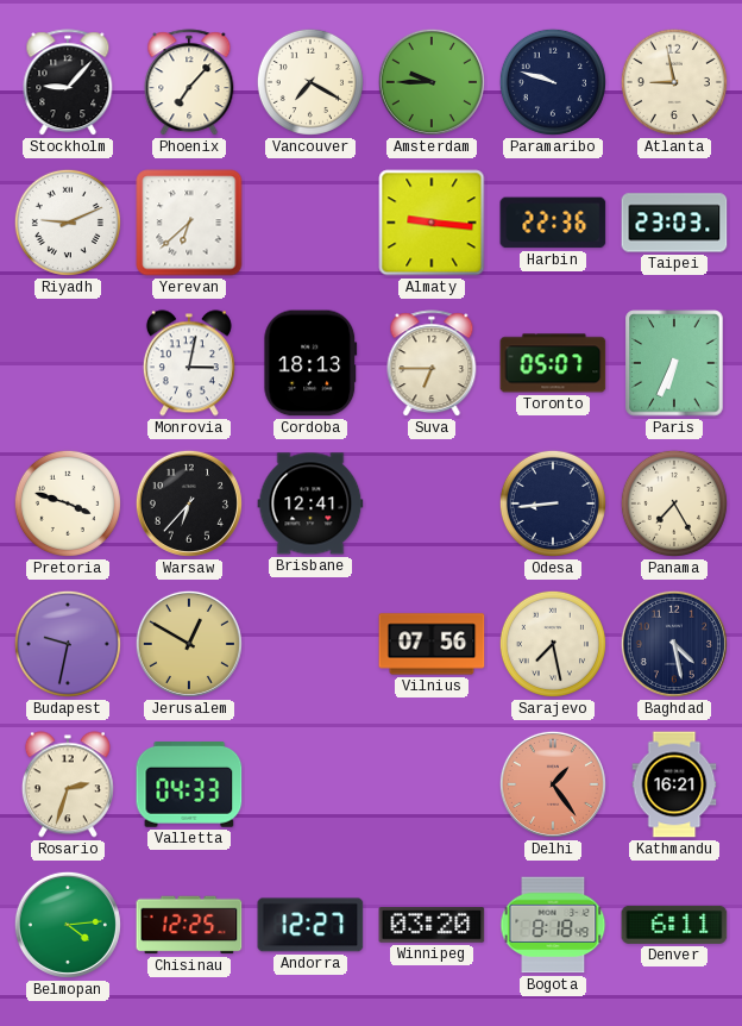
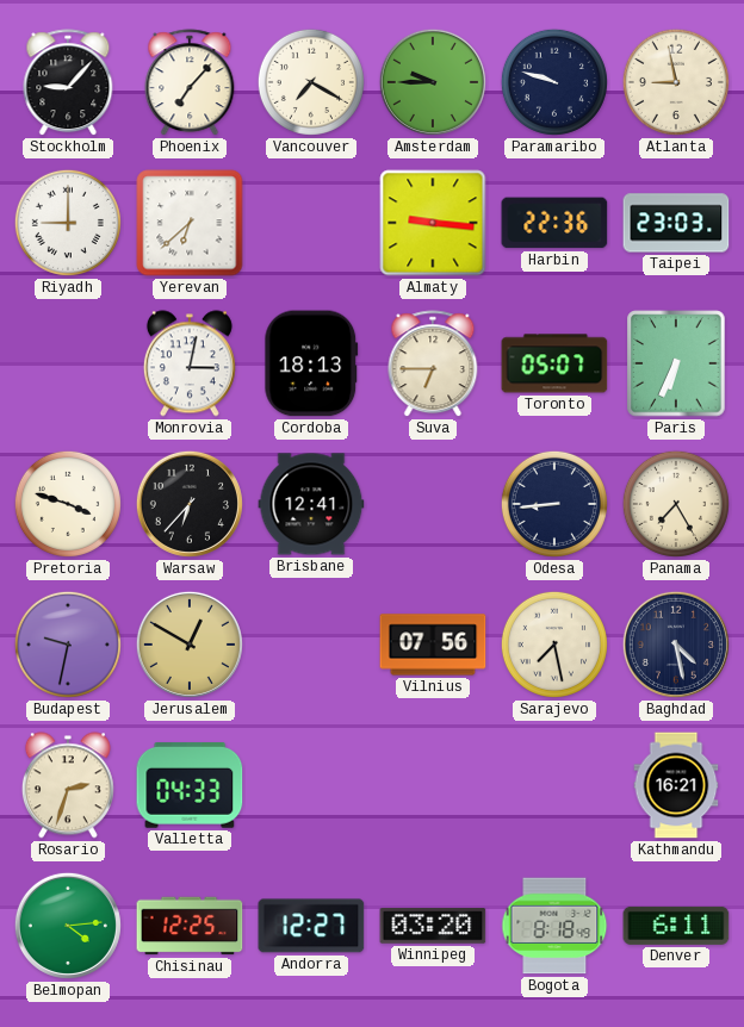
Riyadh: 9:11 -> 9:00
Delhi: 1:24 -> none
